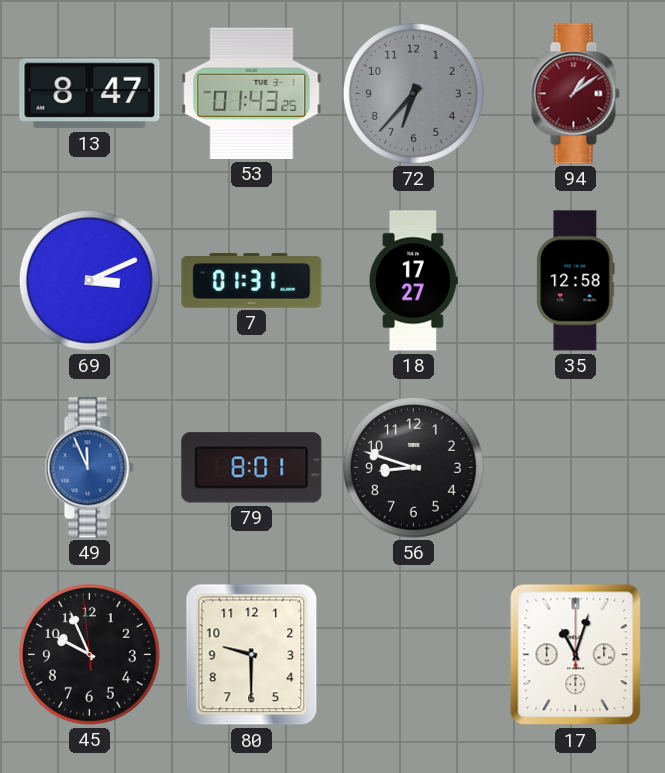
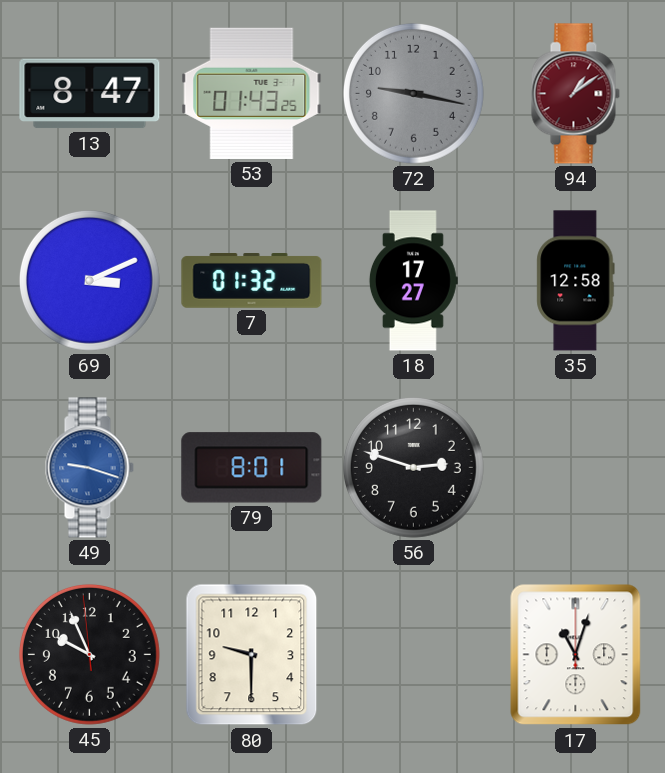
72: 6:37 -> 9:17
7: 01:31 -> 01:32
49: 11:56 -> 9:18
56: 8:48 -> 2:48
